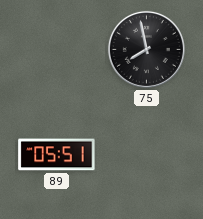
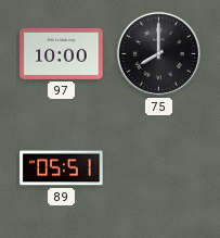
97: none -> 10:00
75: 7:58 -> 8:00
